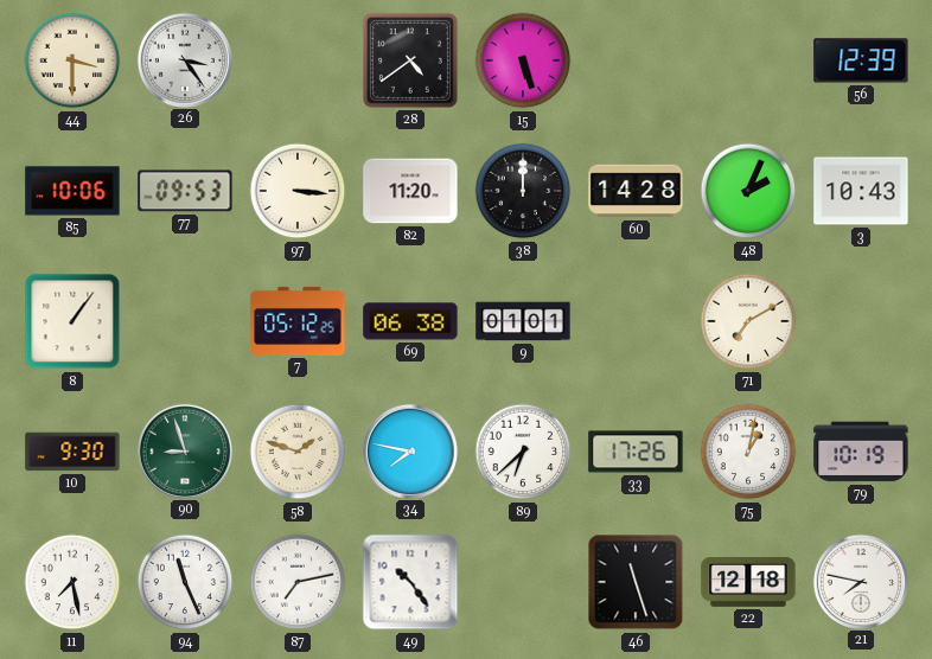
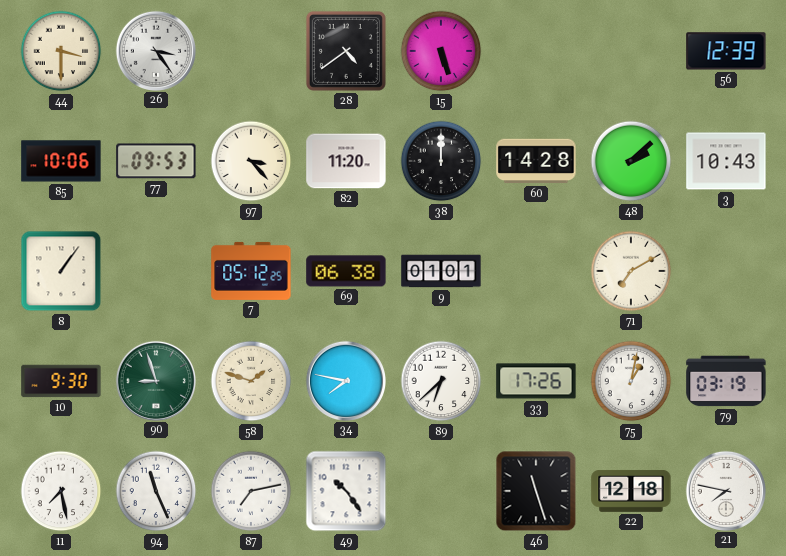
97: 3:16 -> 3:23
48: 2:04 -> 2:08
79: 10:19 -> 03:19
